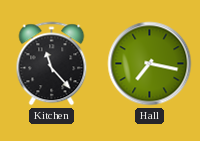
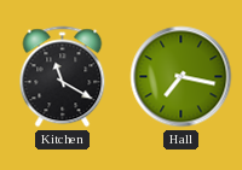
Kitchen: 11:23 -> 11:20
